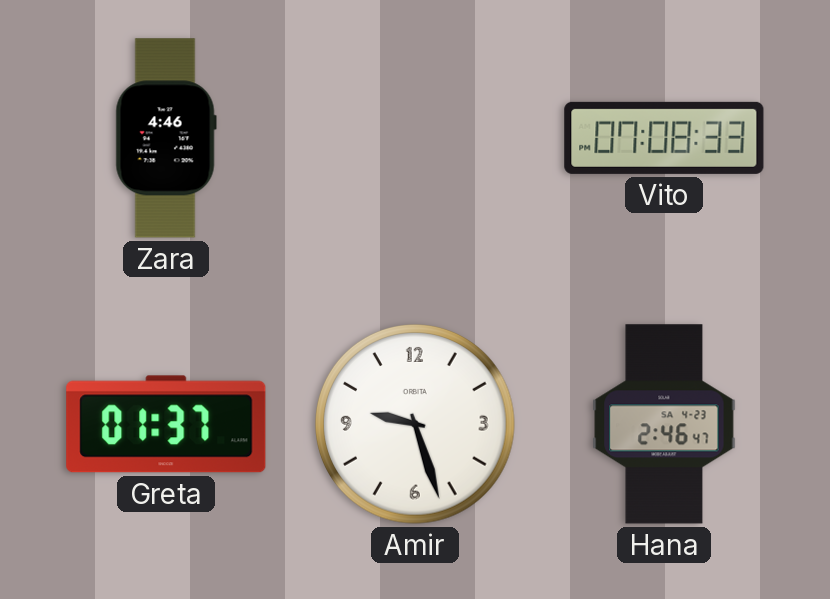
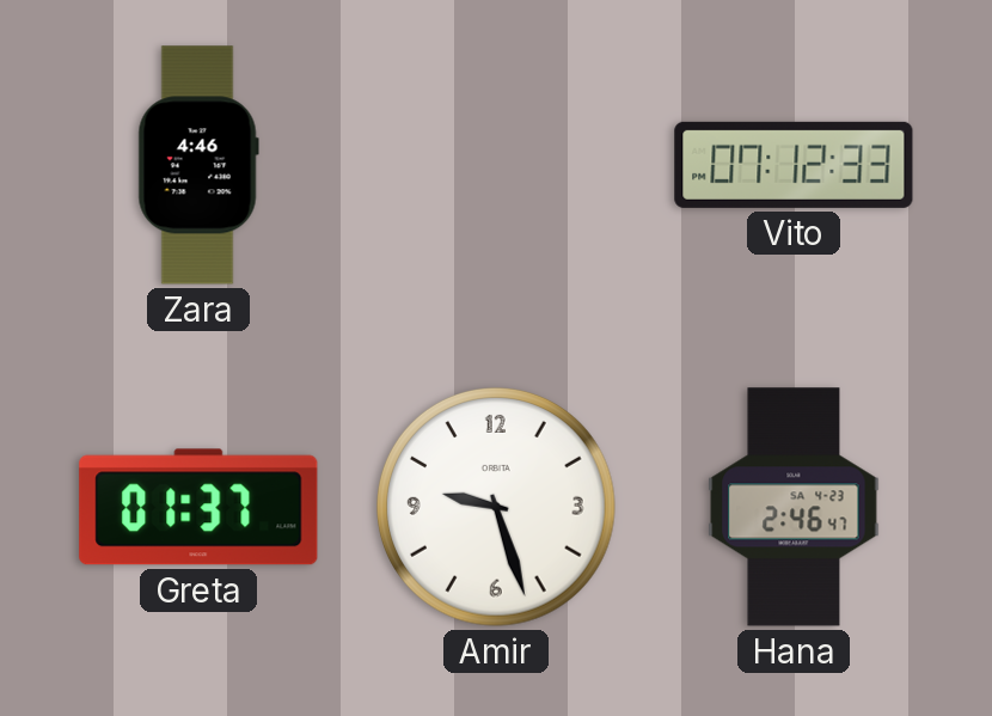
Vito: 07:08 -> 07:12
